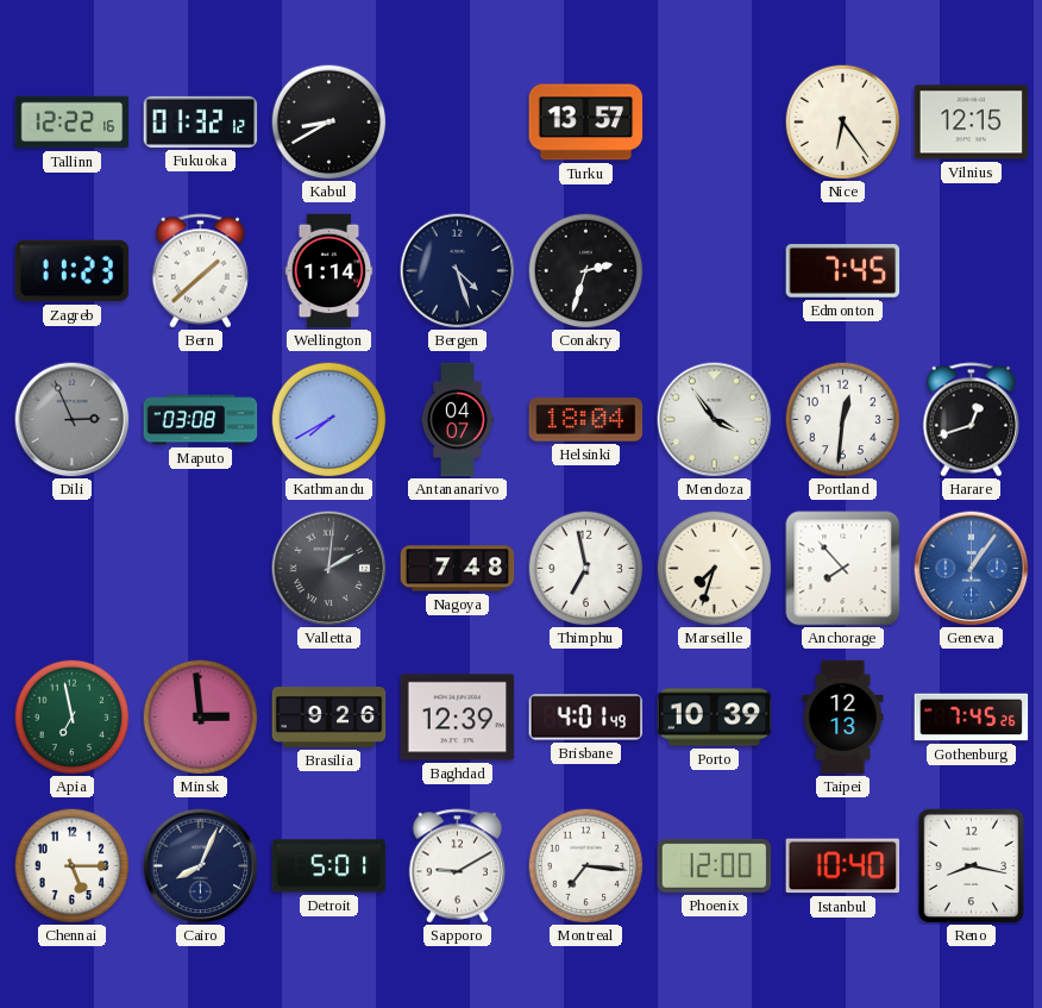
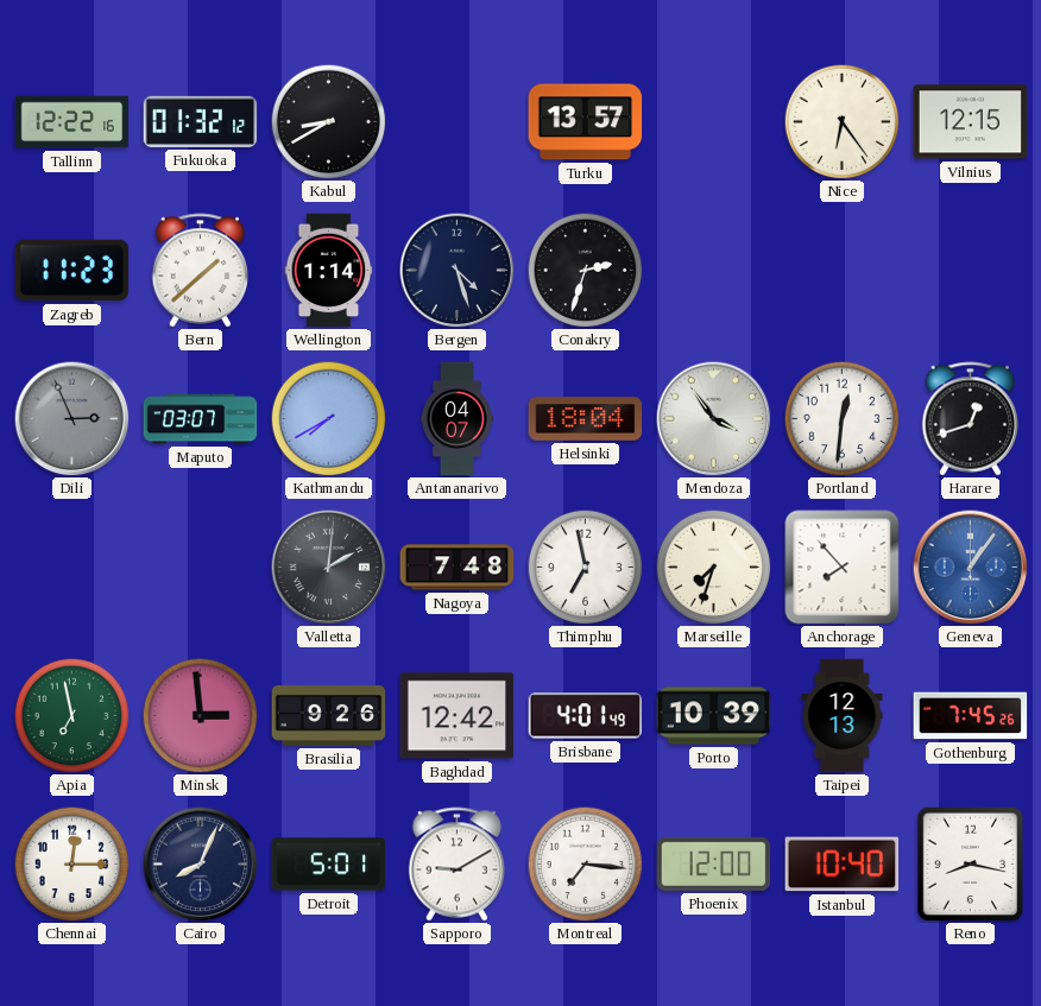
Edmonton: 7:45 -> none
Maputo: 03:08 -> 03:07
Baghdad: 12:39 -> 12:42
Chennai: 5:15 -> 12:15
